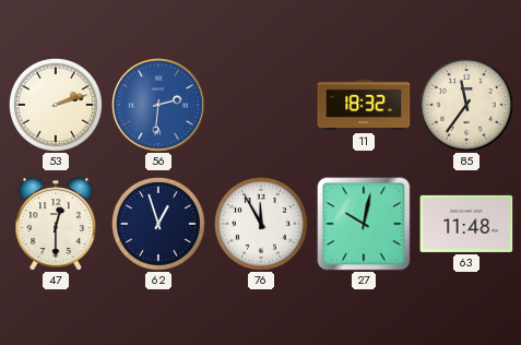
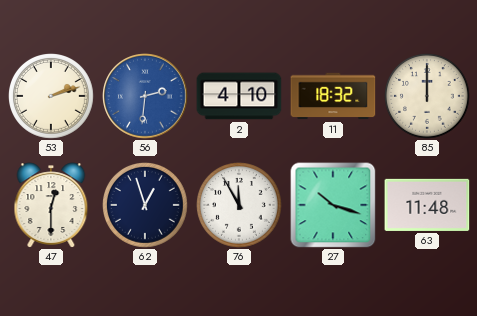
2: none -> 4:10
85: 11:36 -> 12:00
27: 10:02 -> 10:18
